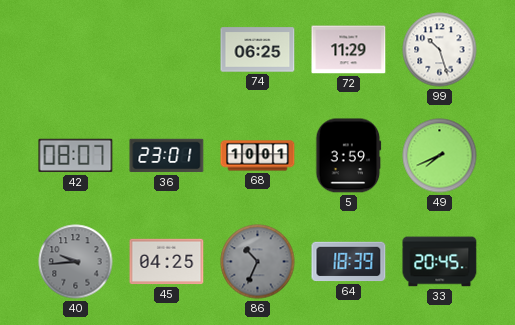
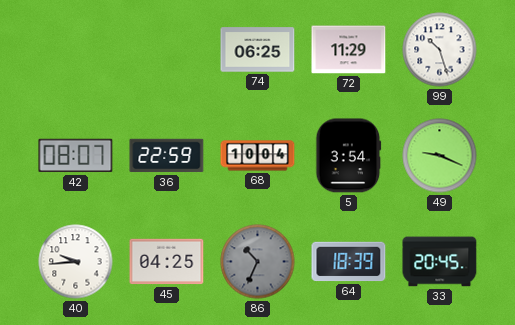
36: 23:01 -> 22:59
68: 10:01 -> 10:04
5: 3:59 -> 3:54
49: 7:41 -> 9:19
40 dial: grey -> white
